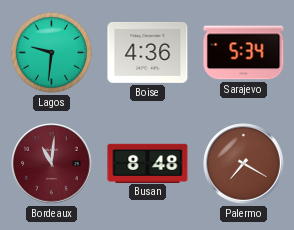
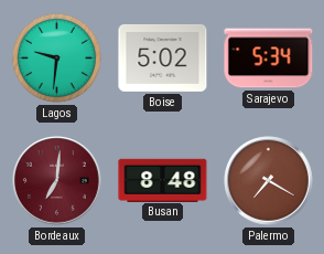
Boise: 4:36 -> 5:02
Bordeaux: 11:01 -> 7:01
